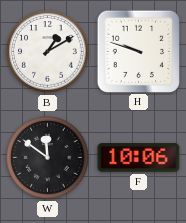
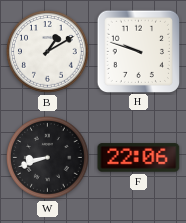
W: 11:51 -> 8:42
F: 10:06 -> 22:06
